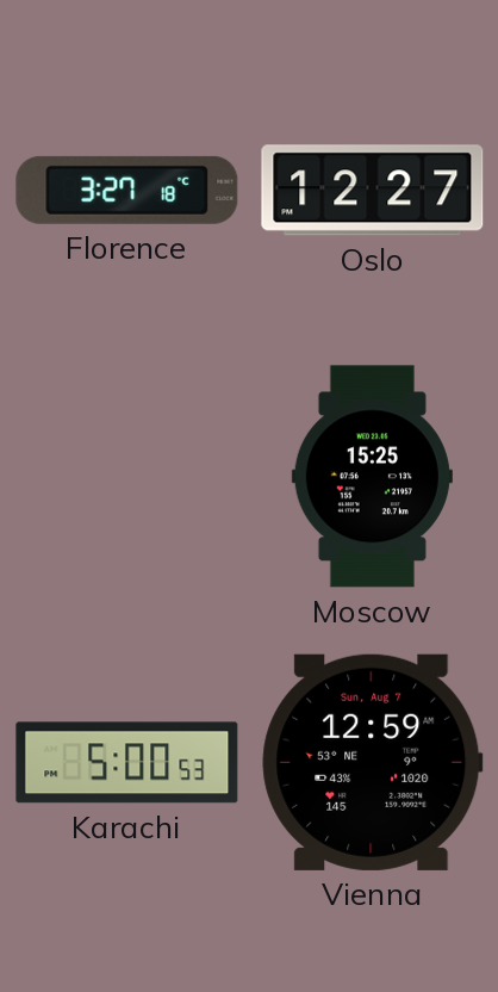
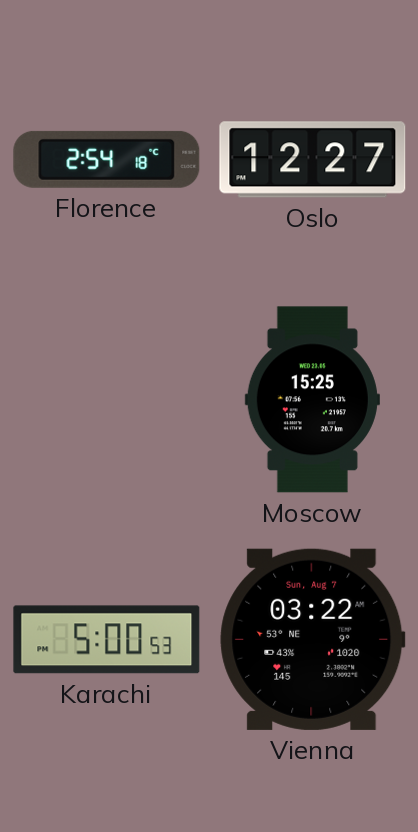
Florence: 3:27 -> 2:54
Vienna: 12:59 -> 03:22
